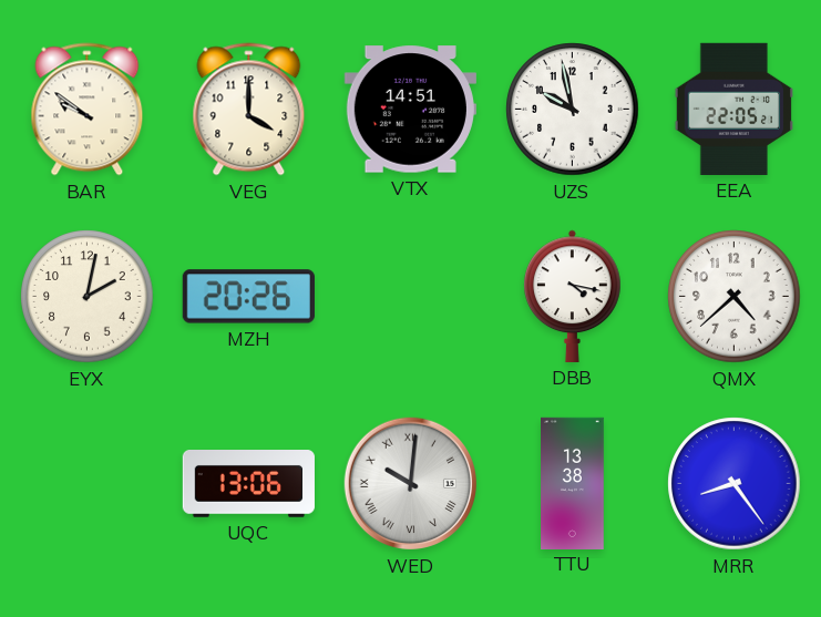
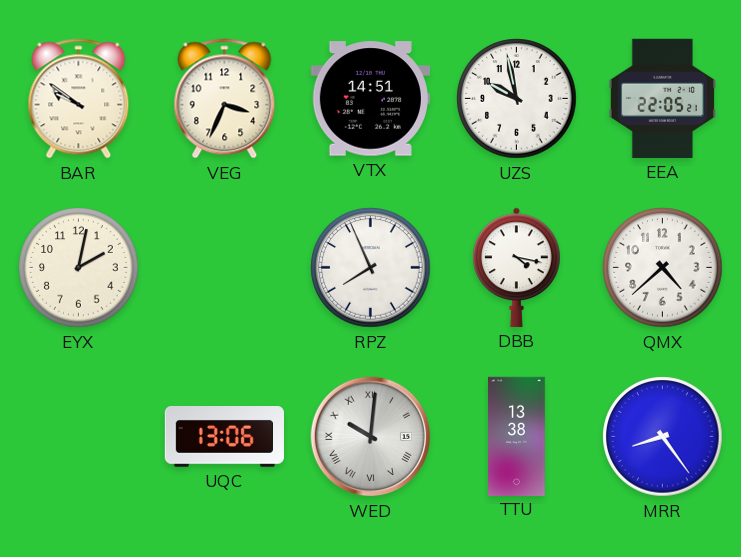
VEG: 4:00 -> 3:34
MZH: 20:26 -> none
RPZ: none -> 7:56
